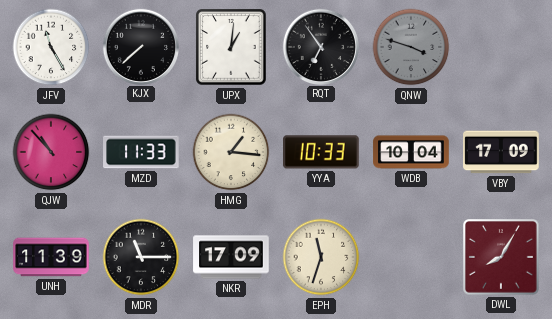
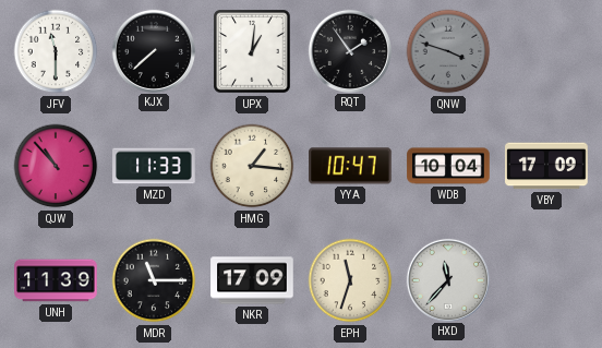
JFV: 11:25 -> 11:30
RQT: 6:54 -> 1:54
YYA: 10:33 -> 10:47
HXD: none -> 11:37
DWL: 8:05 -> none
